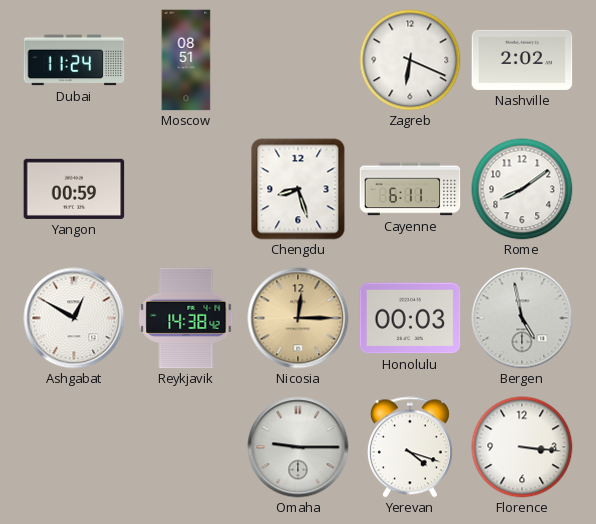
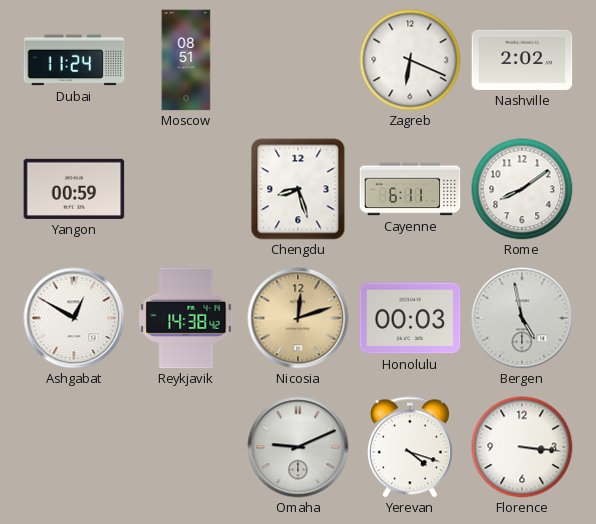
Nicosia: 12:15 -> 12:12
Omaha: 9:15 -> 9:11
